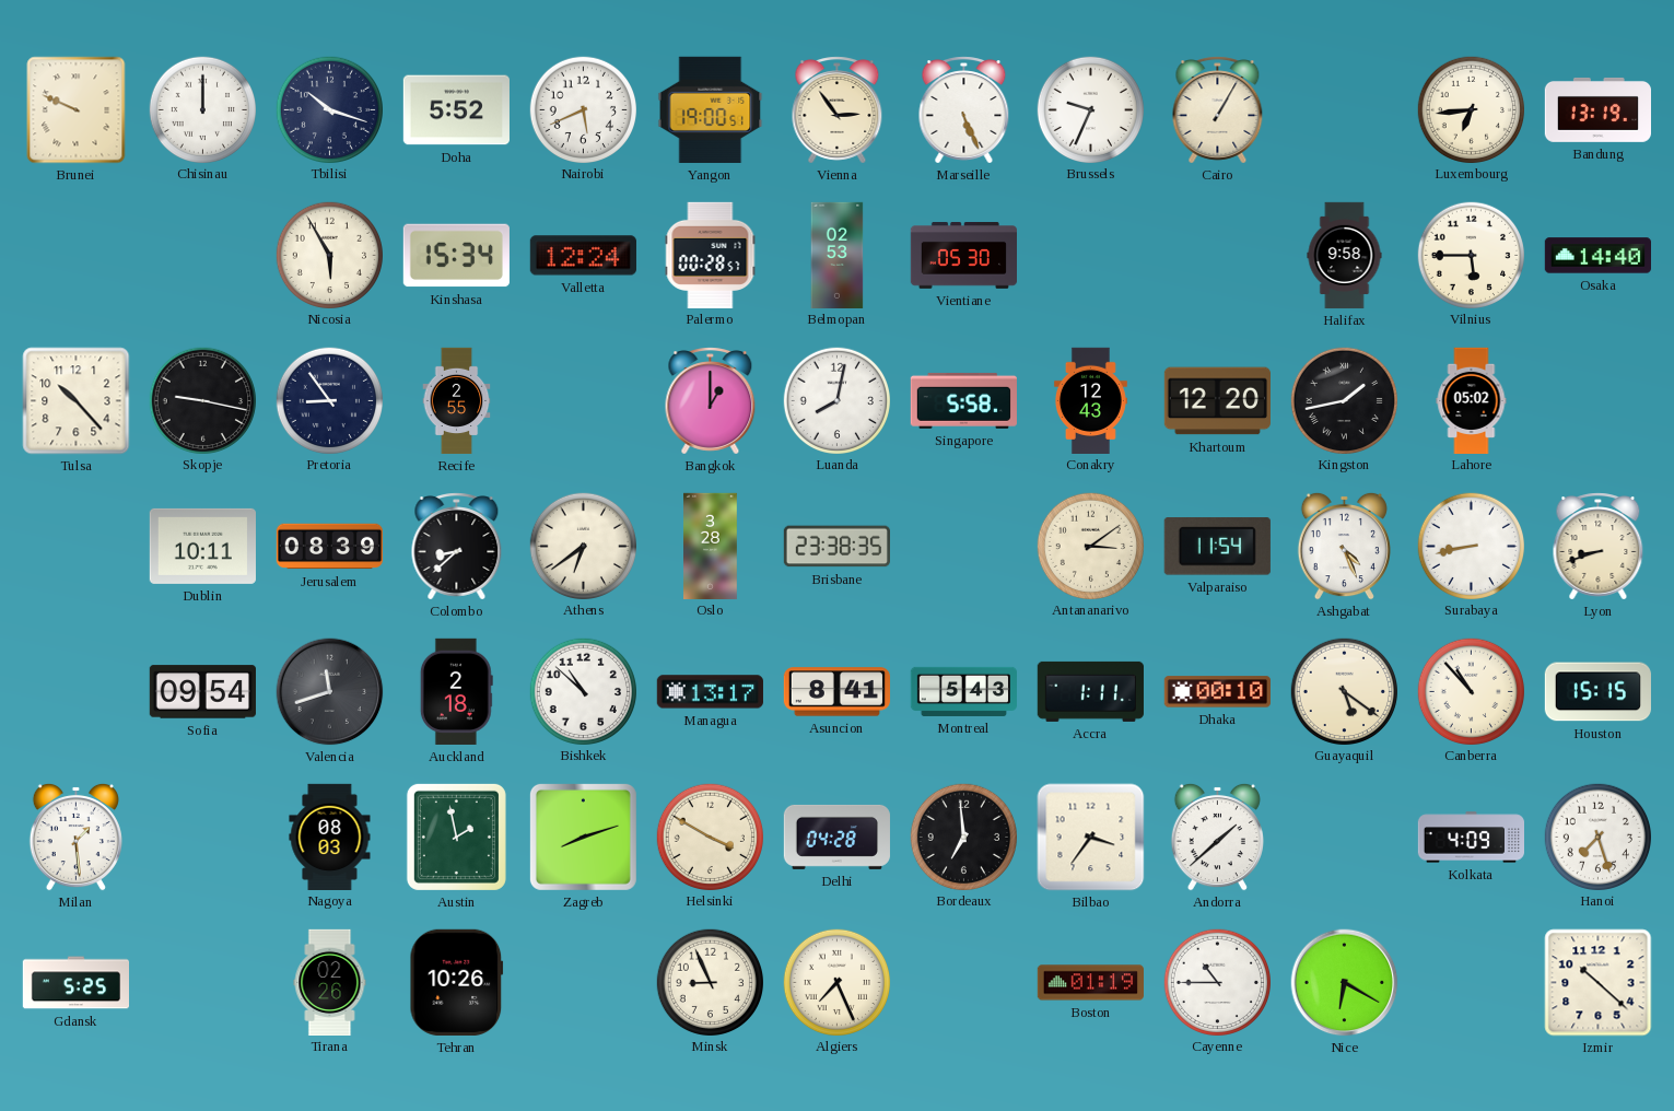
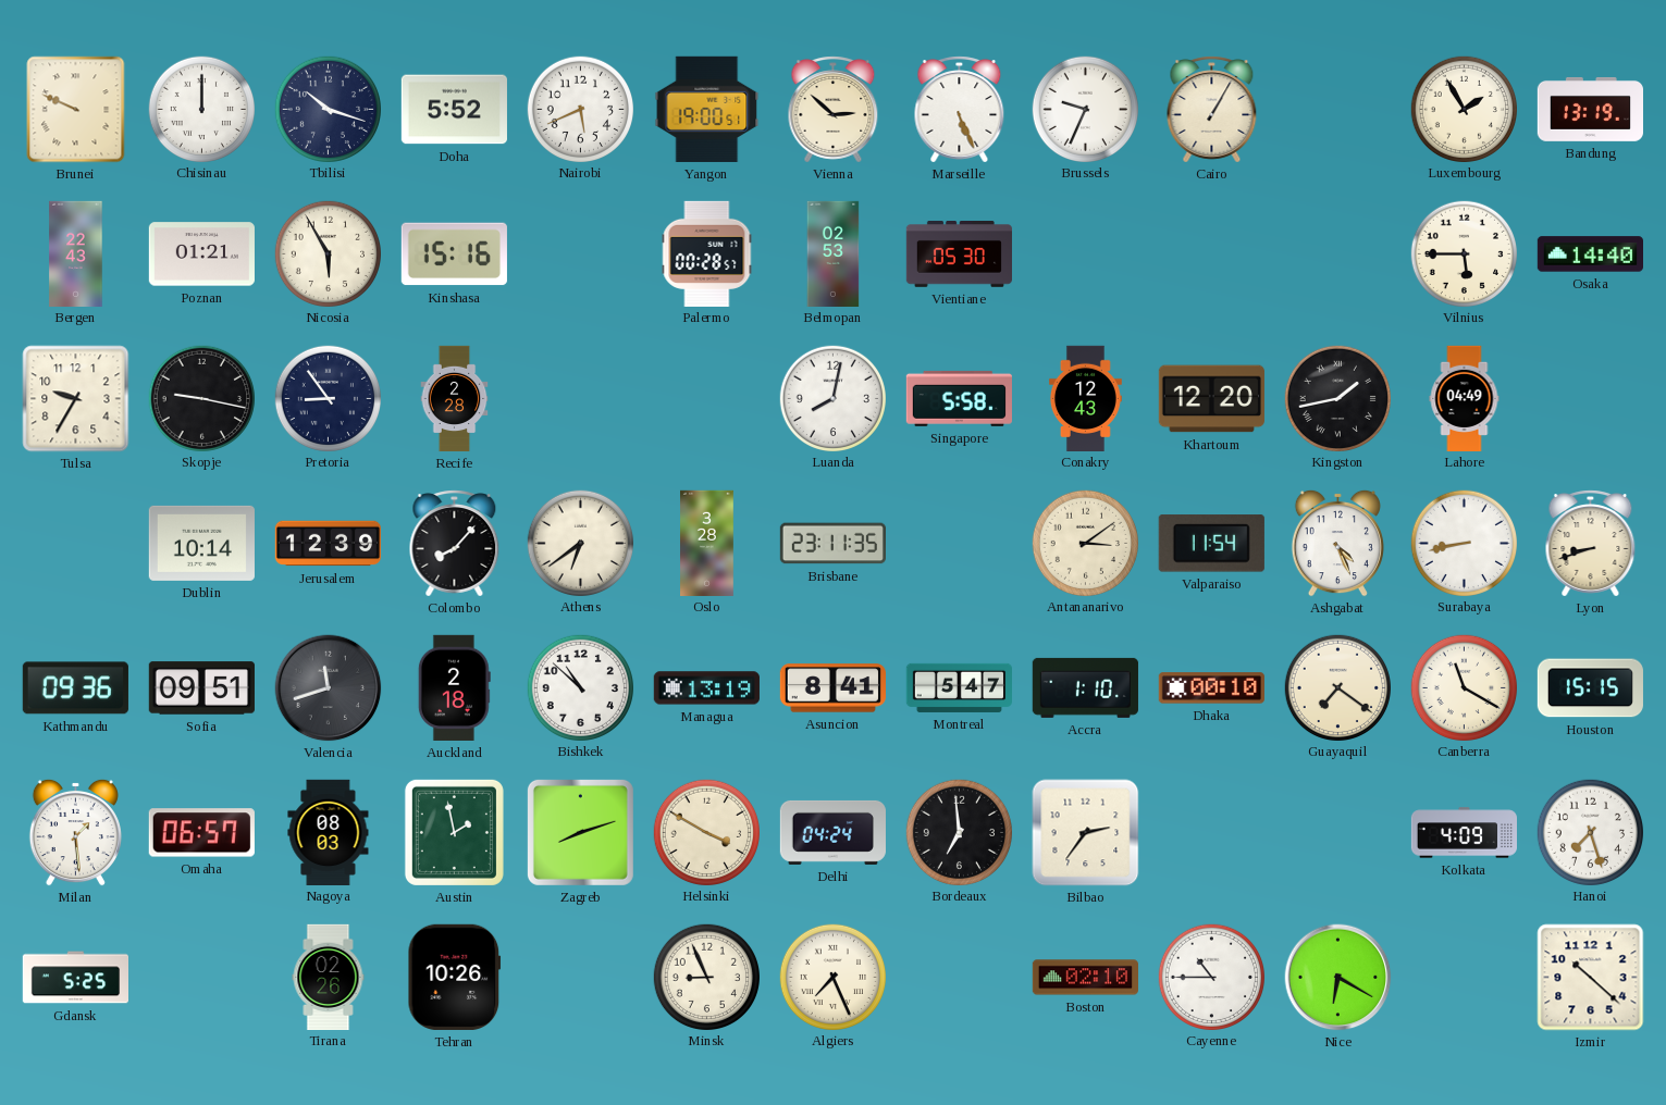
Vienna: 2:54 -> 2:52
Luxembourg: 6:44 -> 1:55
Bergen: none -> 22:43
Poznan: none -> 01:21
Kinshasa: 15:34 -> 15:16
Valletta: 12:24 -> none
Halifax: 9:58 -> none
Tulsa: 10:23 -> 9:35
Recife: 2:55 -> 2:28
Bangkok: 1:00 -> none
Lahore: 05:02 -> 04:49
Dublin: 10:11 -> 10:14
Jerusalem: 08:39 -> 12:39
Colombo: 8:38 -> 8:07
Brisbane: 23:38 -> 23:11
Kathmandu: none -> 09:36
Sofia: 09:54 -> 09:51
Managua: 13:17 -> 13:19
Montreal: 5:43 -> 5:47
Accra: 1:11 -> 1:10
Guayaquil: 5:21 -> 7:21
Canberra: 10:53 -> 11:20
Omaha: none -> 06:57
Delhi: 04:28 -> 04:24
Bilbao: 3:36 -> 2:36
Andorra: 1:38 -> none
Boston: 01:19 -> 02:10
